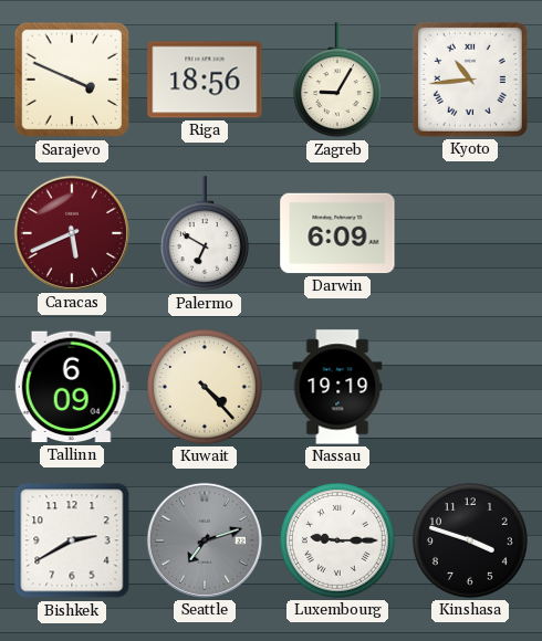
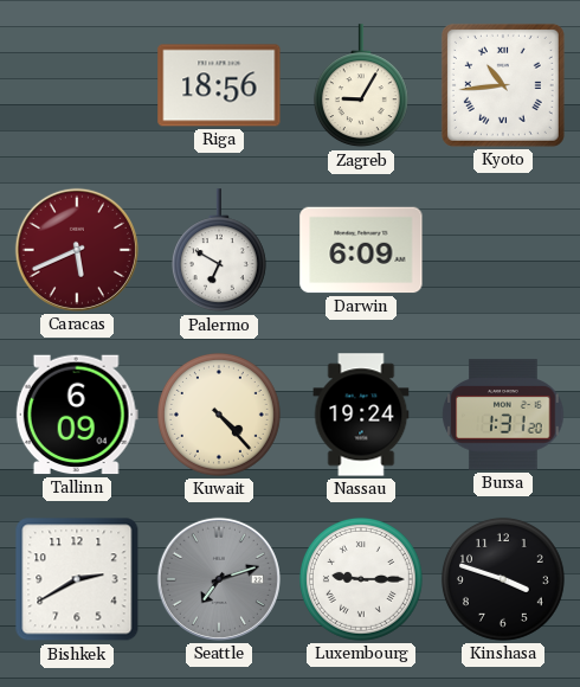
Sarajevo: 3:49 -> none
Nassau: 19:19 -> 19:24
Bursa: none -> 1:31
